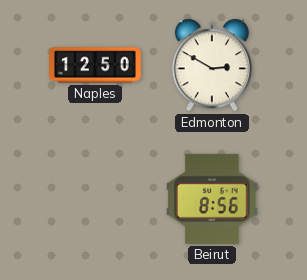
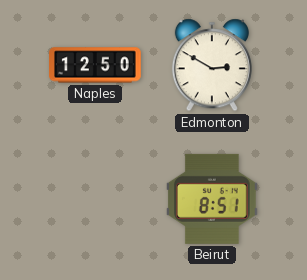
Beirut: 8:56 -> 8:51
